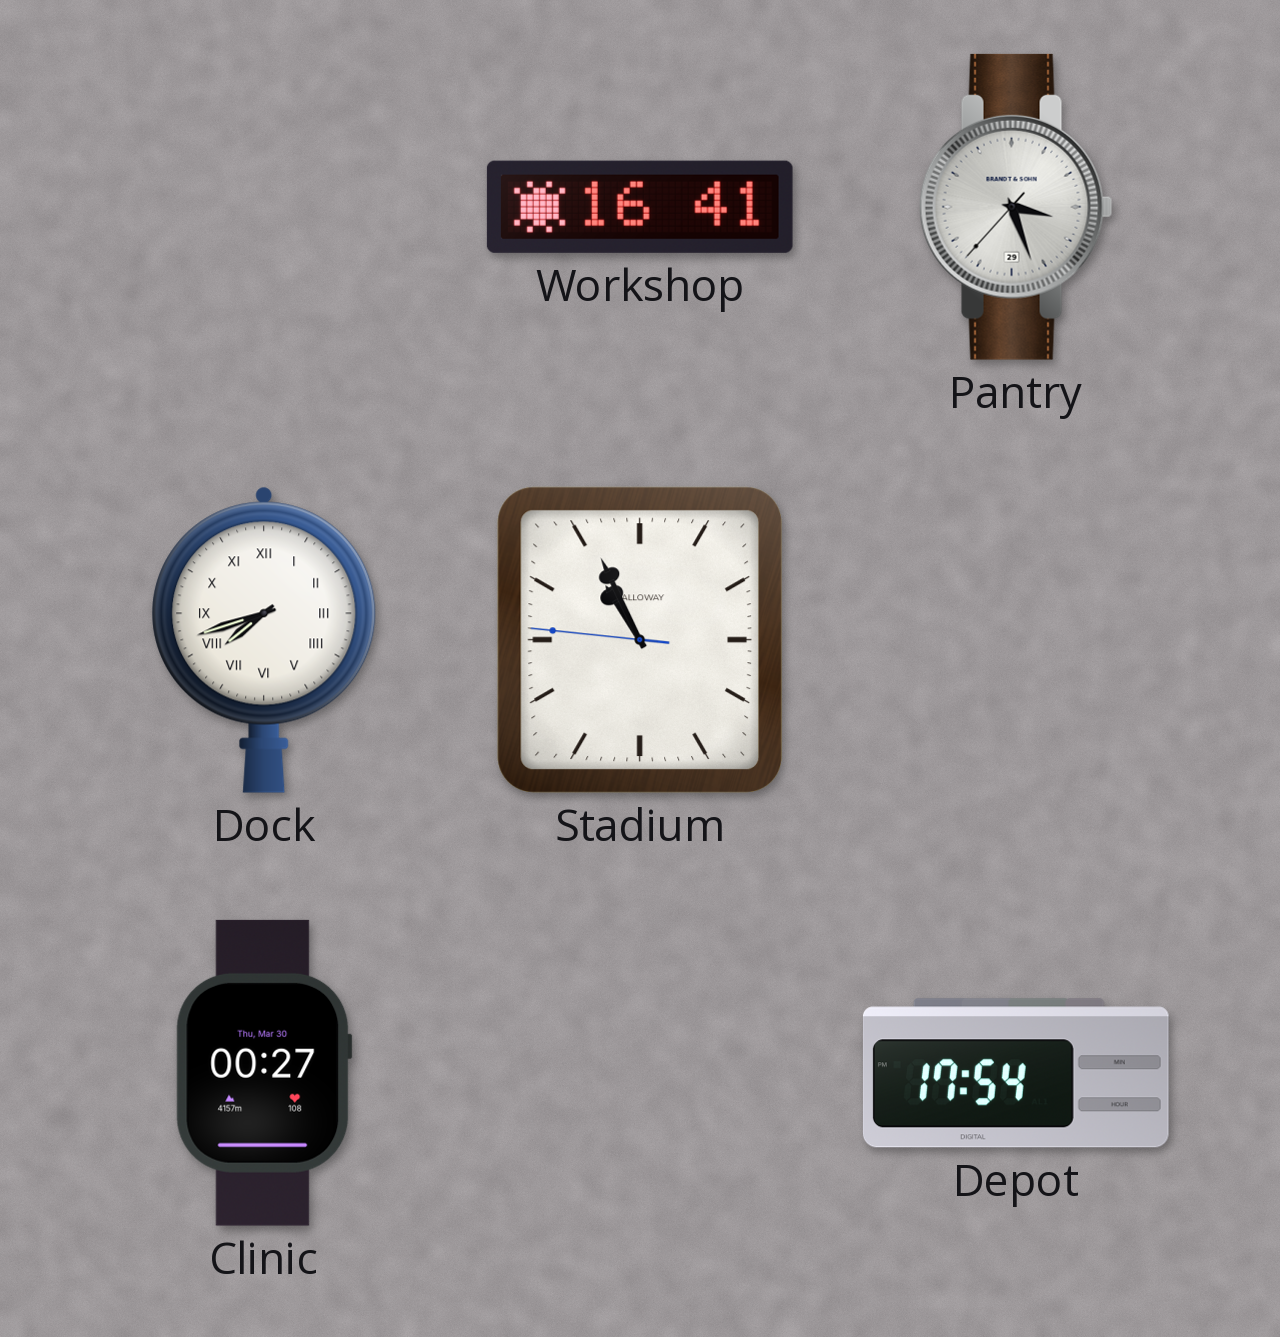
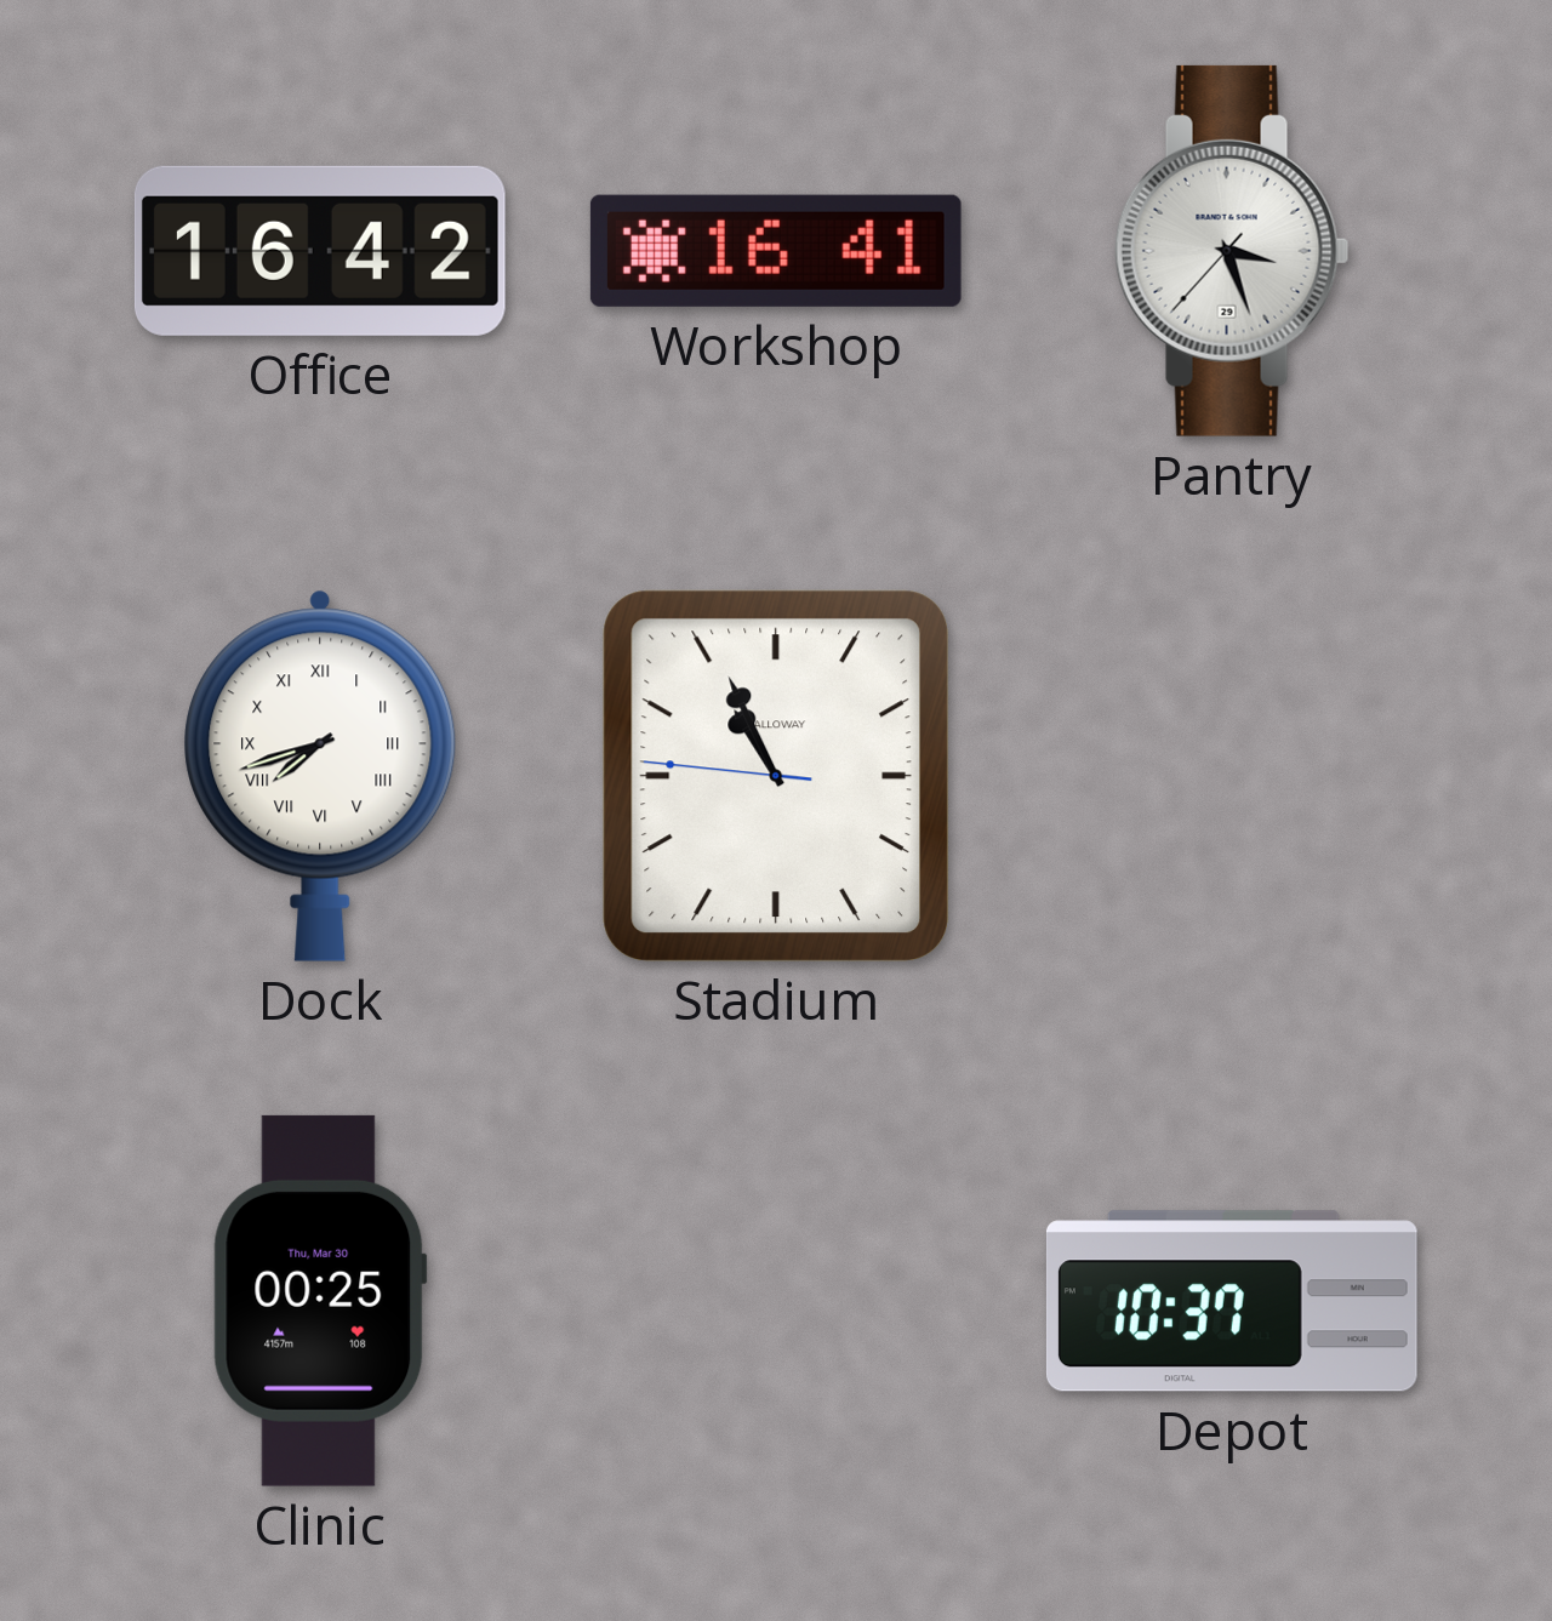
Office: none -> 16:42
Clinic: 00:27 -> 00:25
Depot: 17:54 -> 10:37
